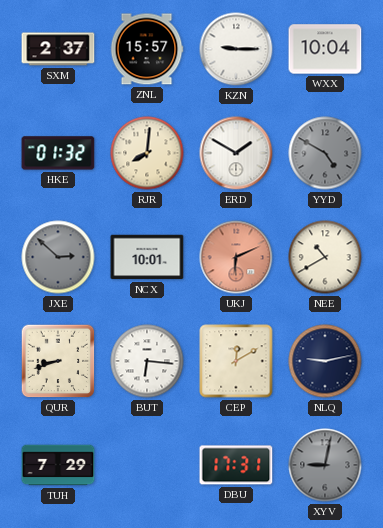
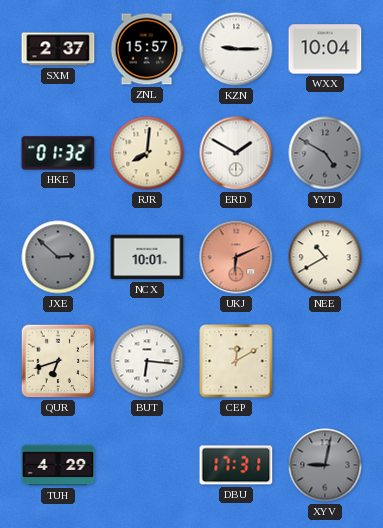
QUR: 8:42 -> 6:42
NLQ: 9:13 -> none
TUH: 7:29 -> 4:29
